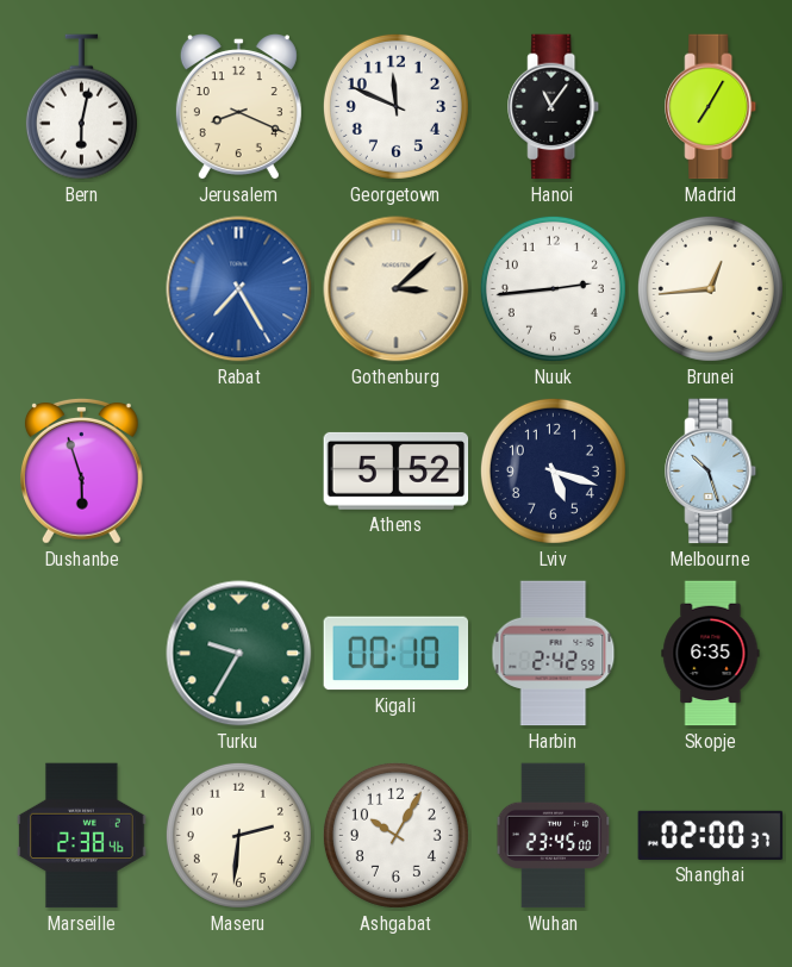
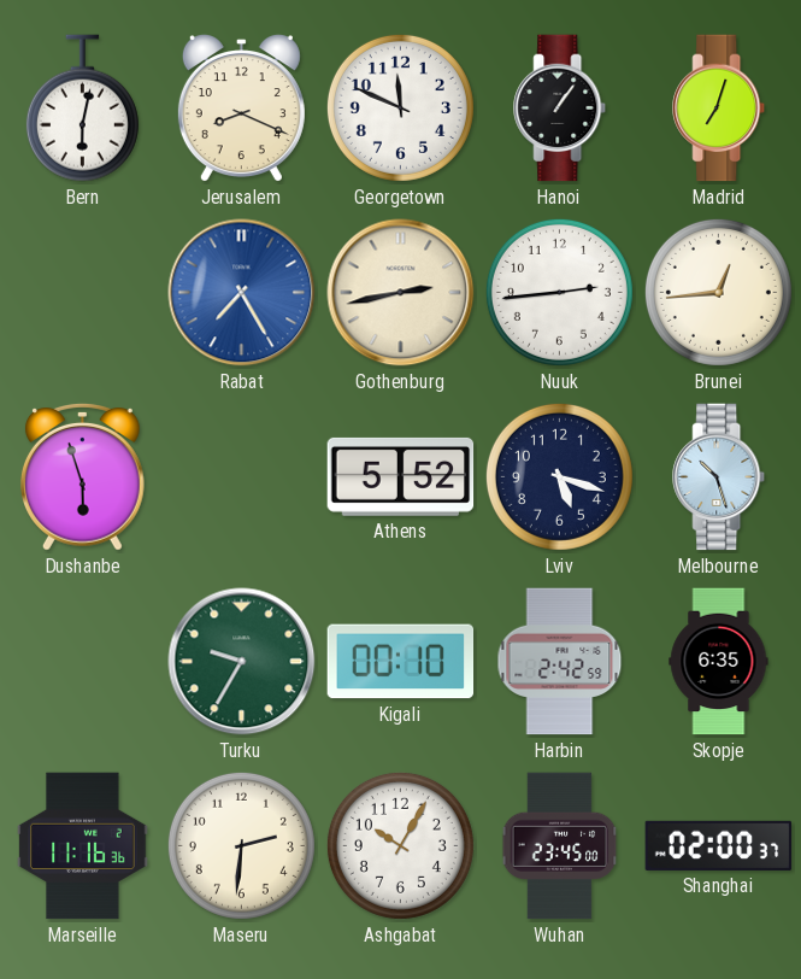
Hanoi: 11:06 -> 1:06
Madrid: 7:05 -> 7:03
Gothenburg: 3:08 -> 2:43
Marseille: 2:38 -> 11:16
